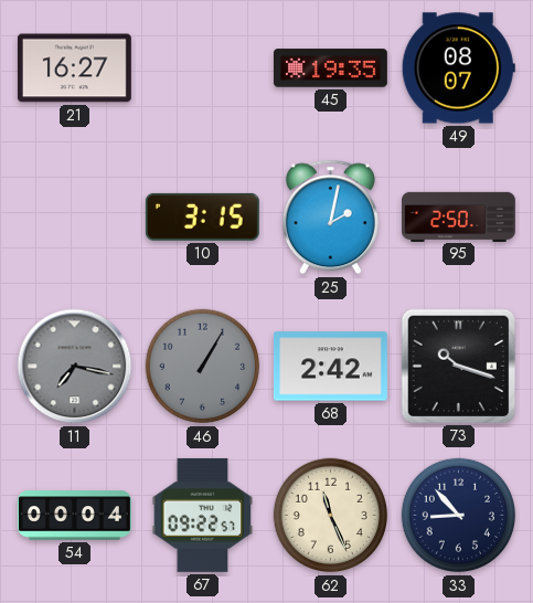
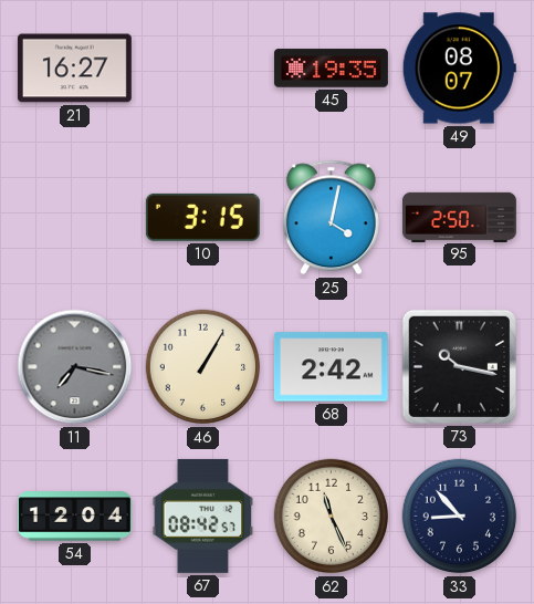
25: 2:02 -> 4:02
46 dial: grey -> cream
73: 10:18 -> 10:17
54: 00:04 -> 12:04
67: 09:22 -> 08:42
